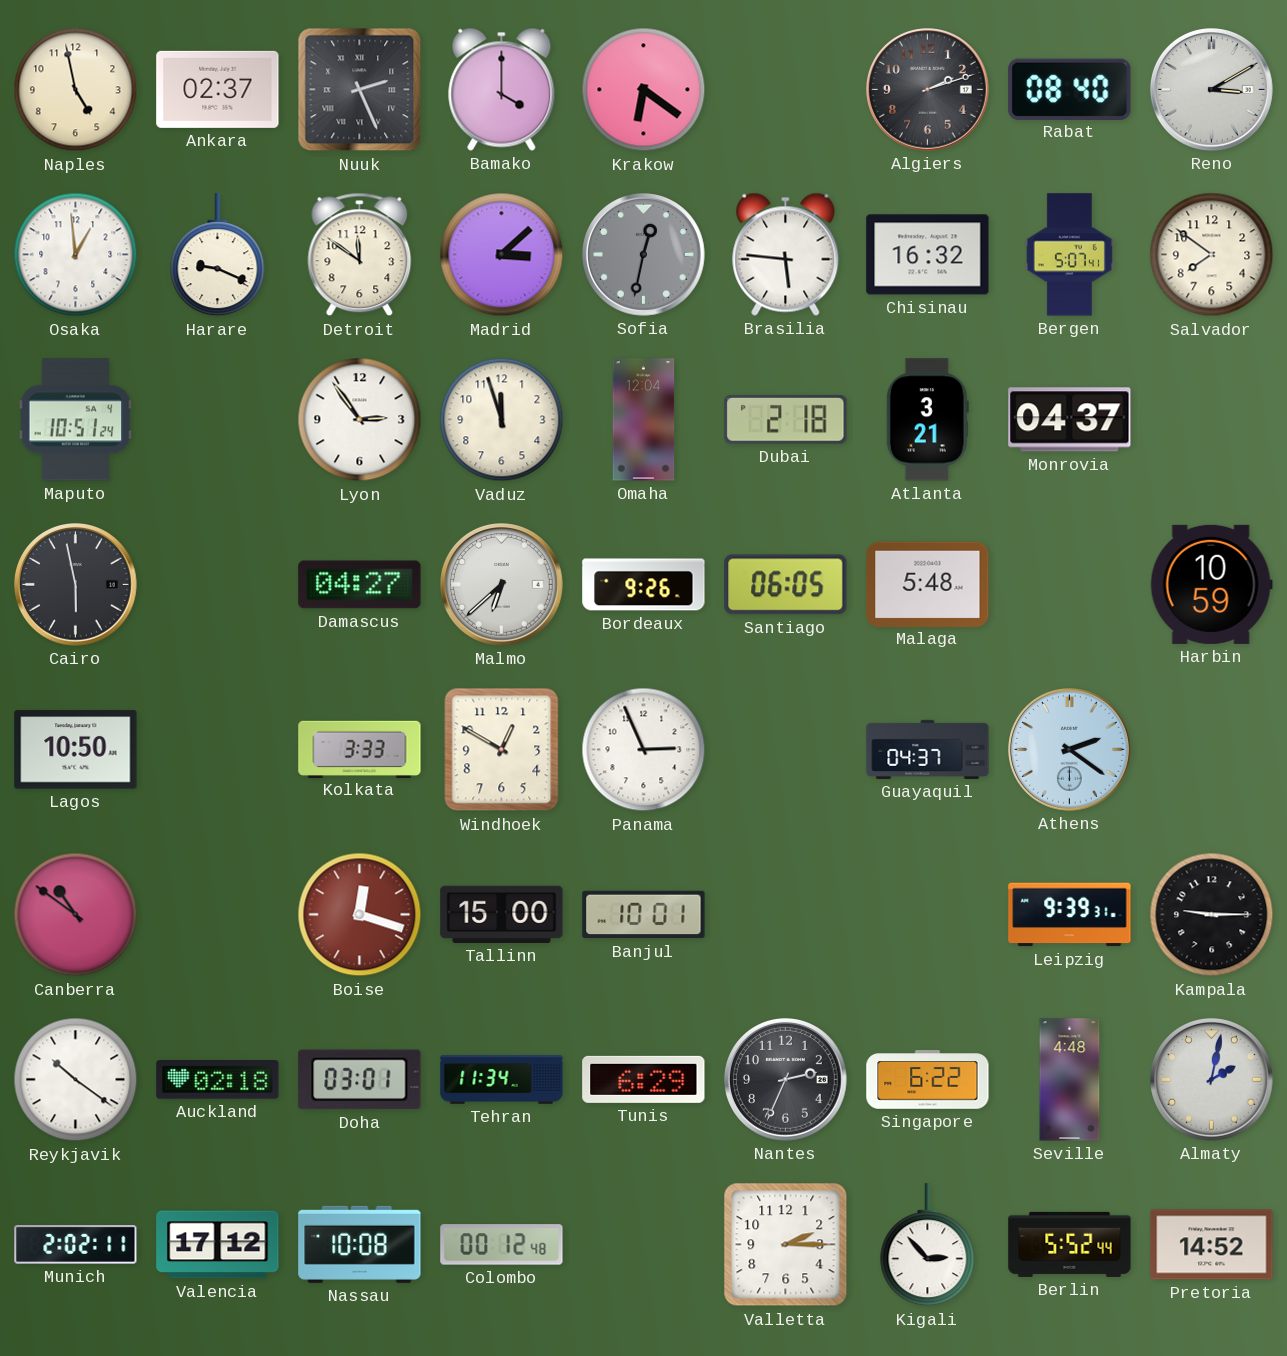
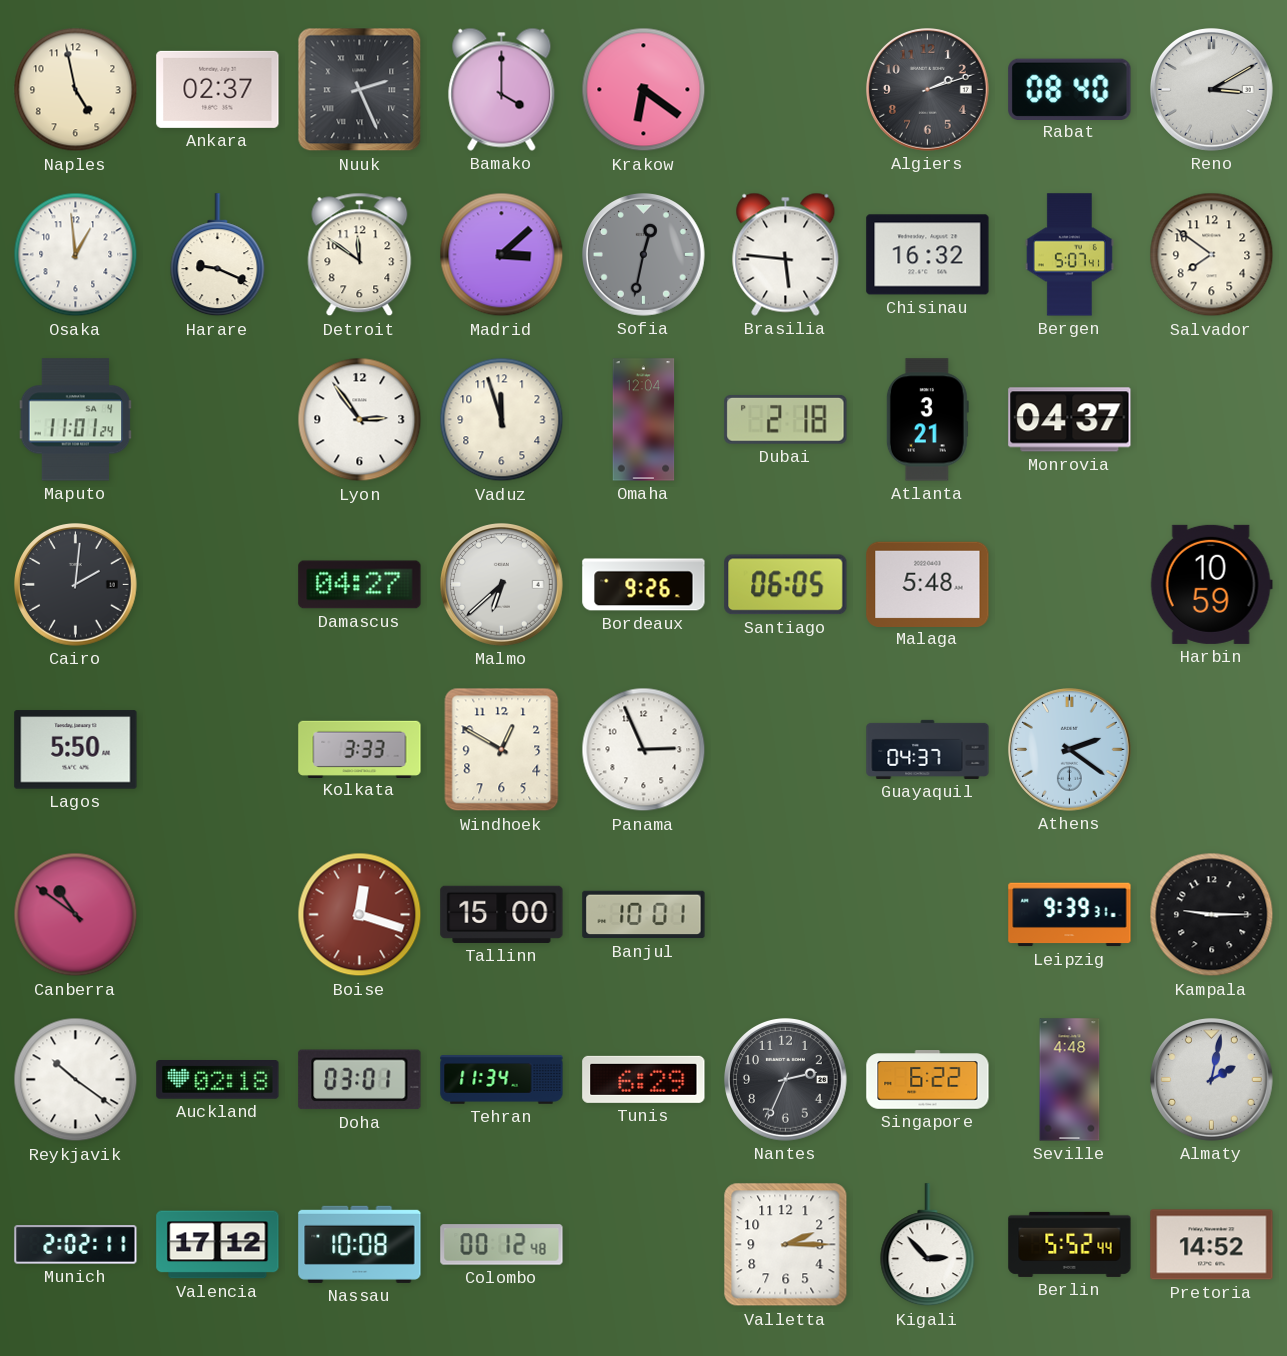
Maputo: 10:51 -> 11:01
Cairo: 5:58 -> 2:01
Lagos: 10:50 -> 5:50
